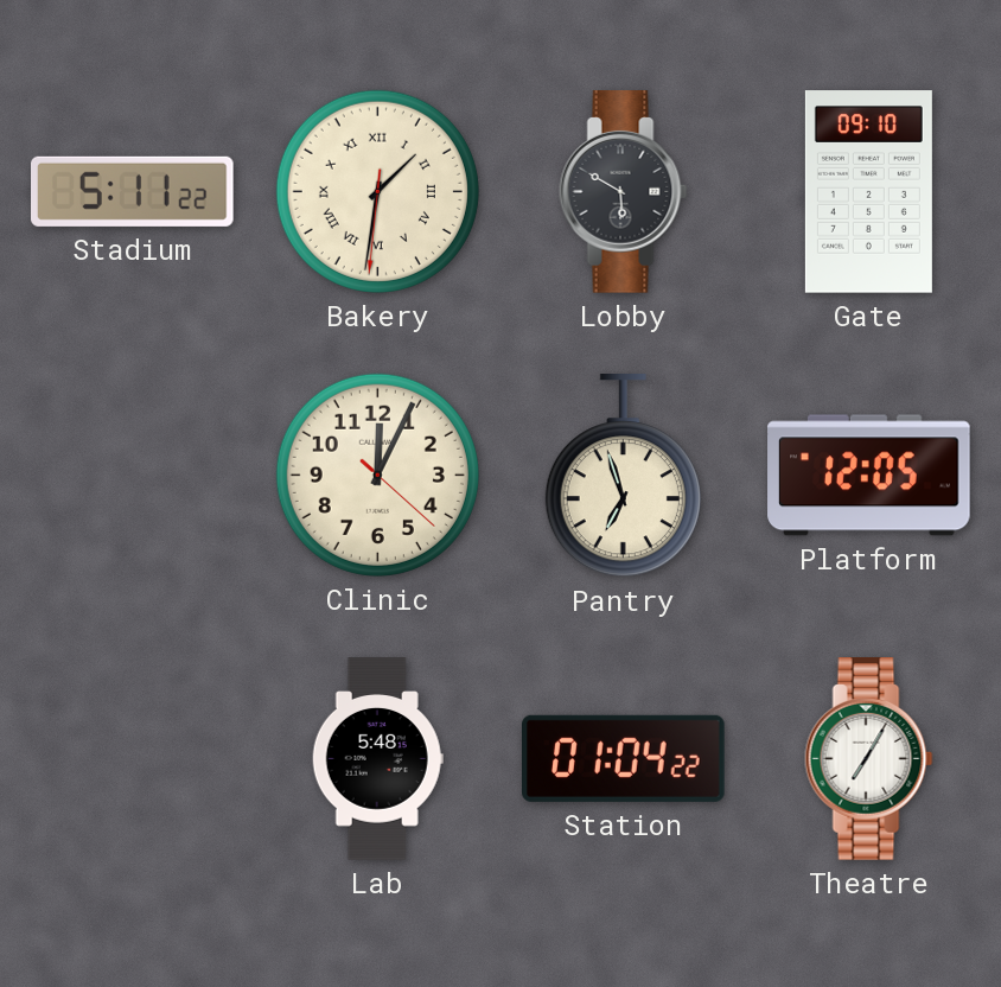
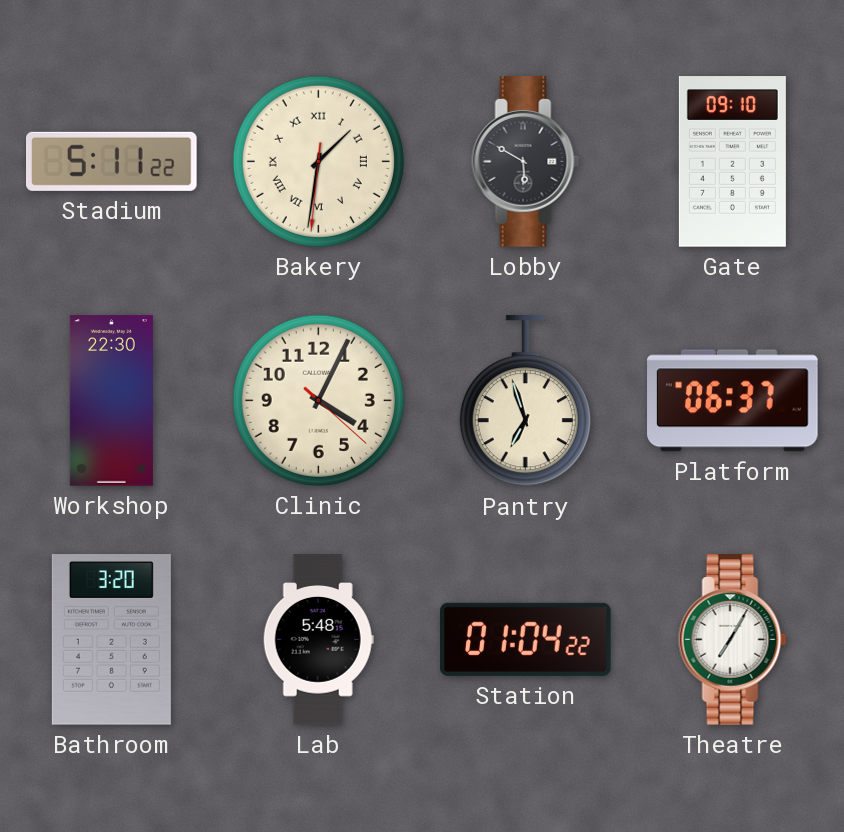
Workshop: none -> 22:30
Clinic: 12:04 -> 4:04
Platform: 12:05 -> 06:37
Bathroom: none -> 3:20
